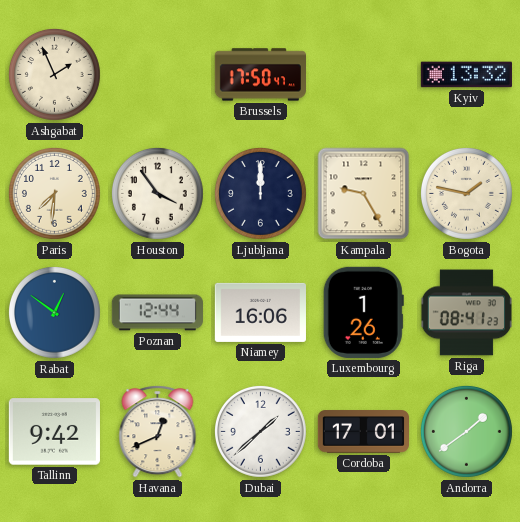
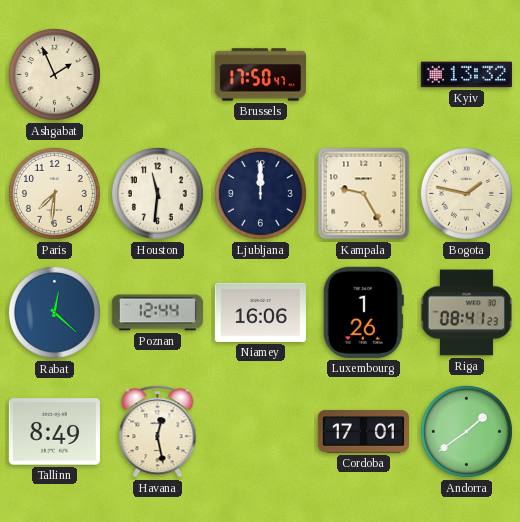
Houston: 3:54 -> 11:31
Rabat: 12:51 -> 12:22
Tallinn: 9:42 -> 8:49
Havana: 12:41 -> 12:28
Dubai: 1:38 -> none
